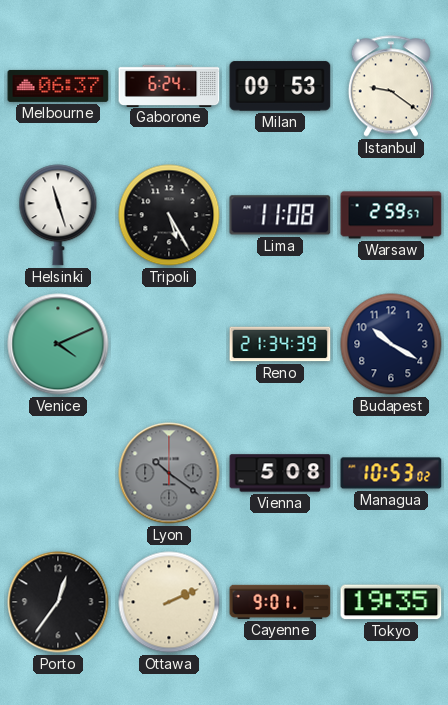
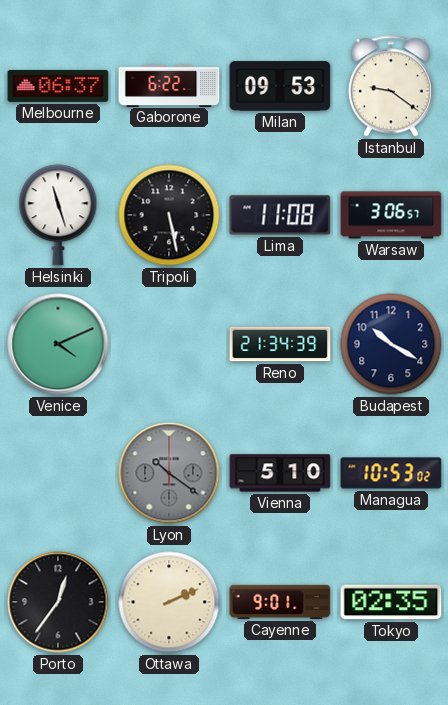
Gaborone: 6:24 -> 6:22
Tripoli: 5:25 -> 5:28
Warsaw: 2:59 -> 3:06
Vienna: 5:08 -> 5:10
Tokyo: 19:35 -> 02:35
